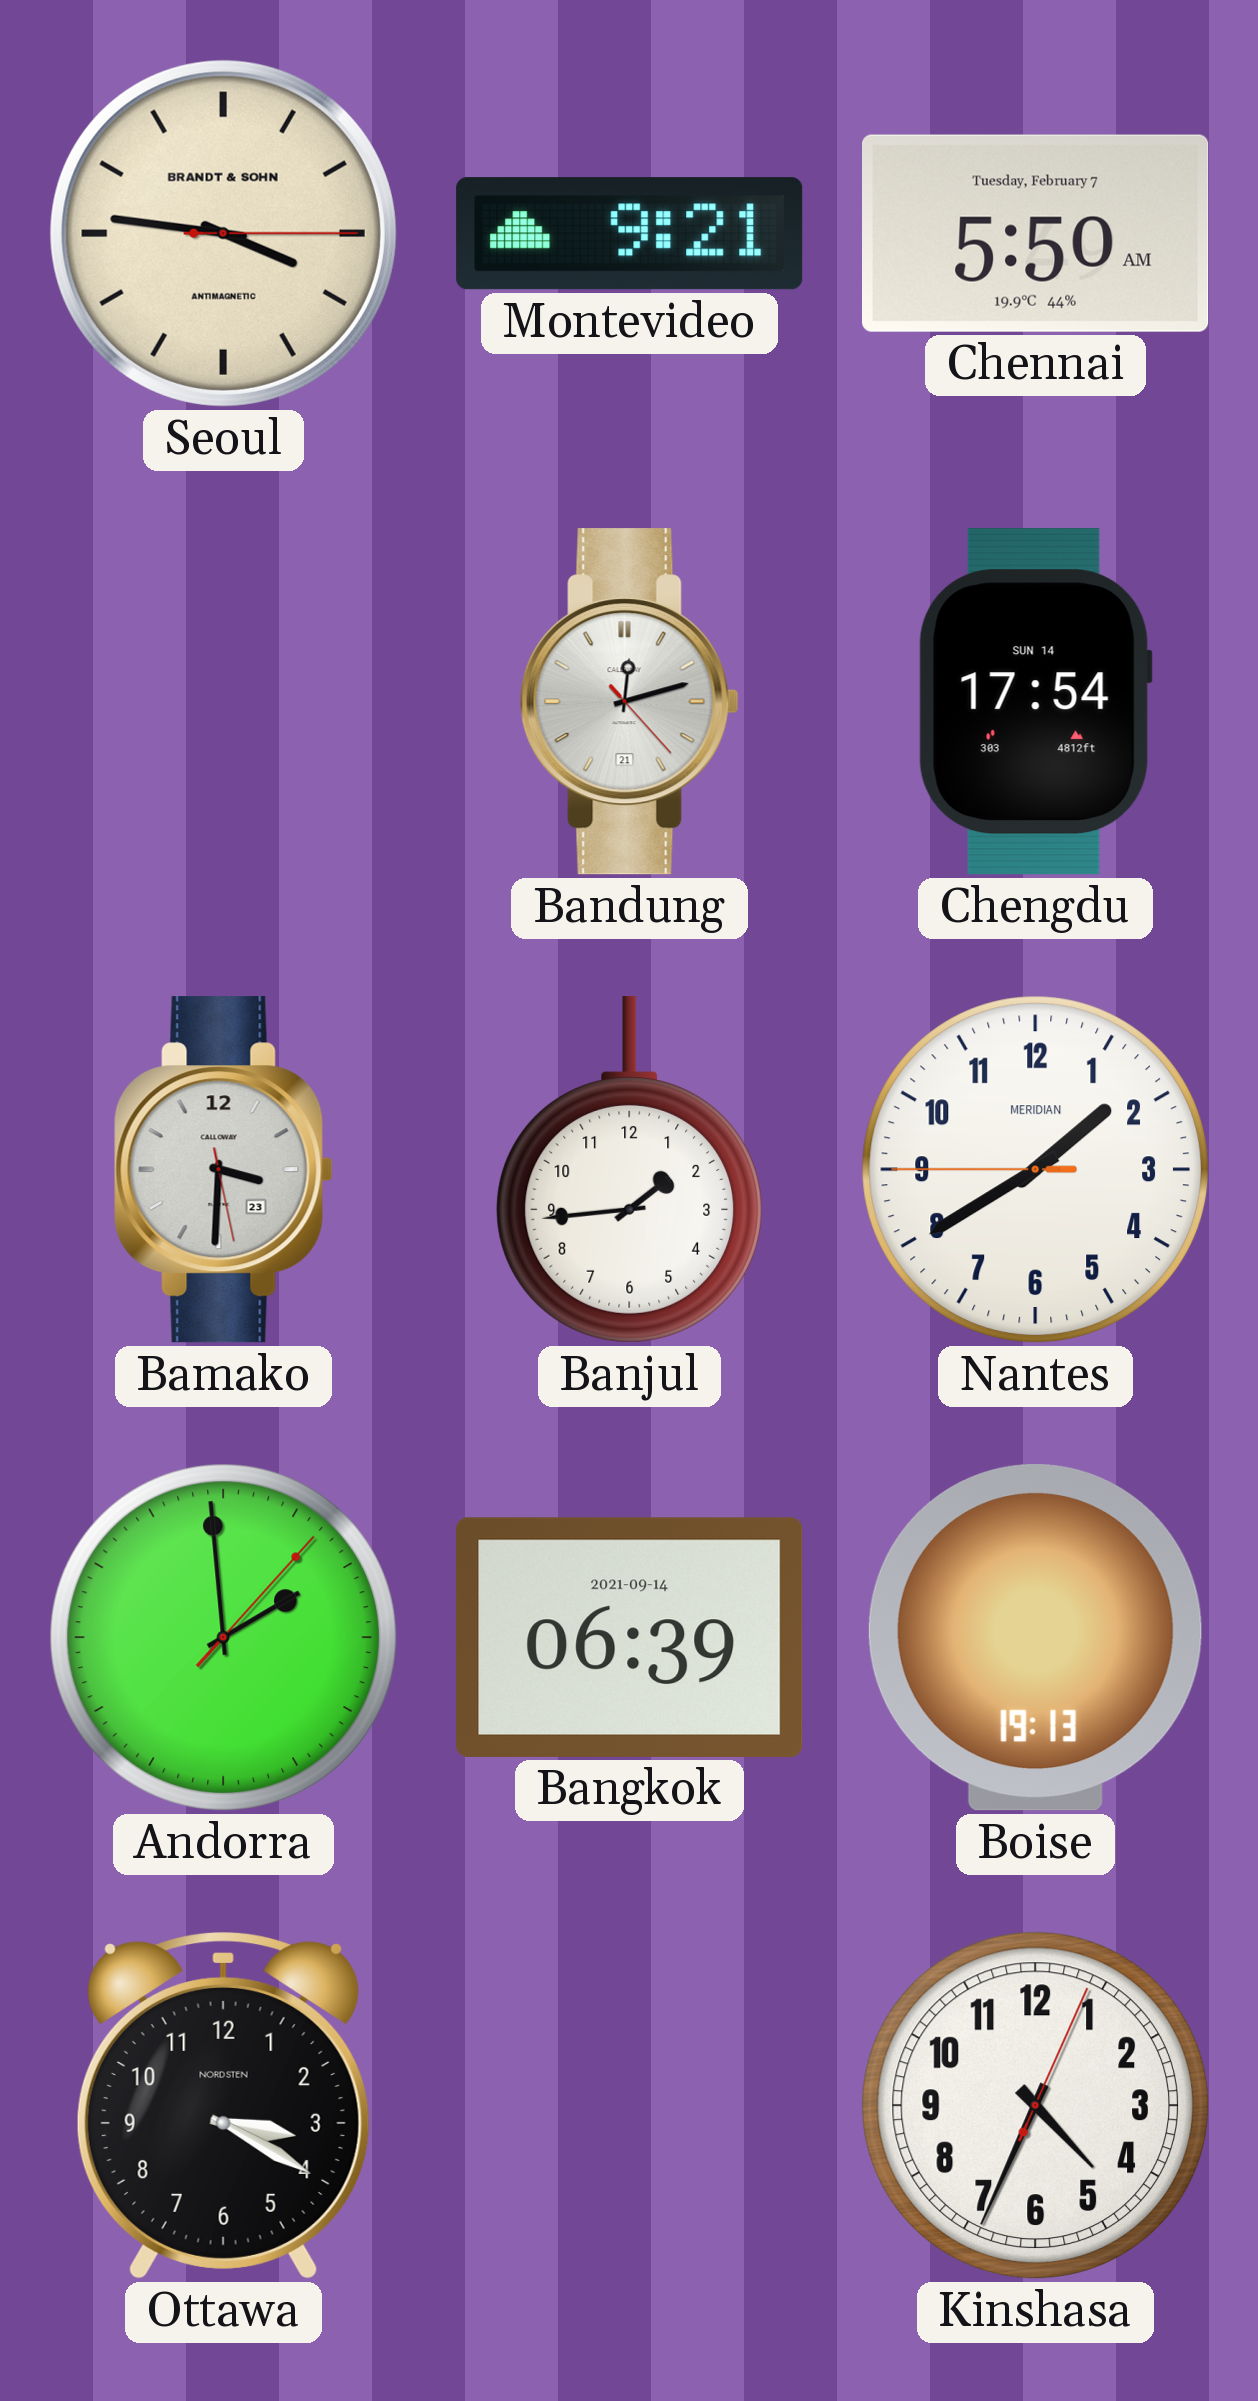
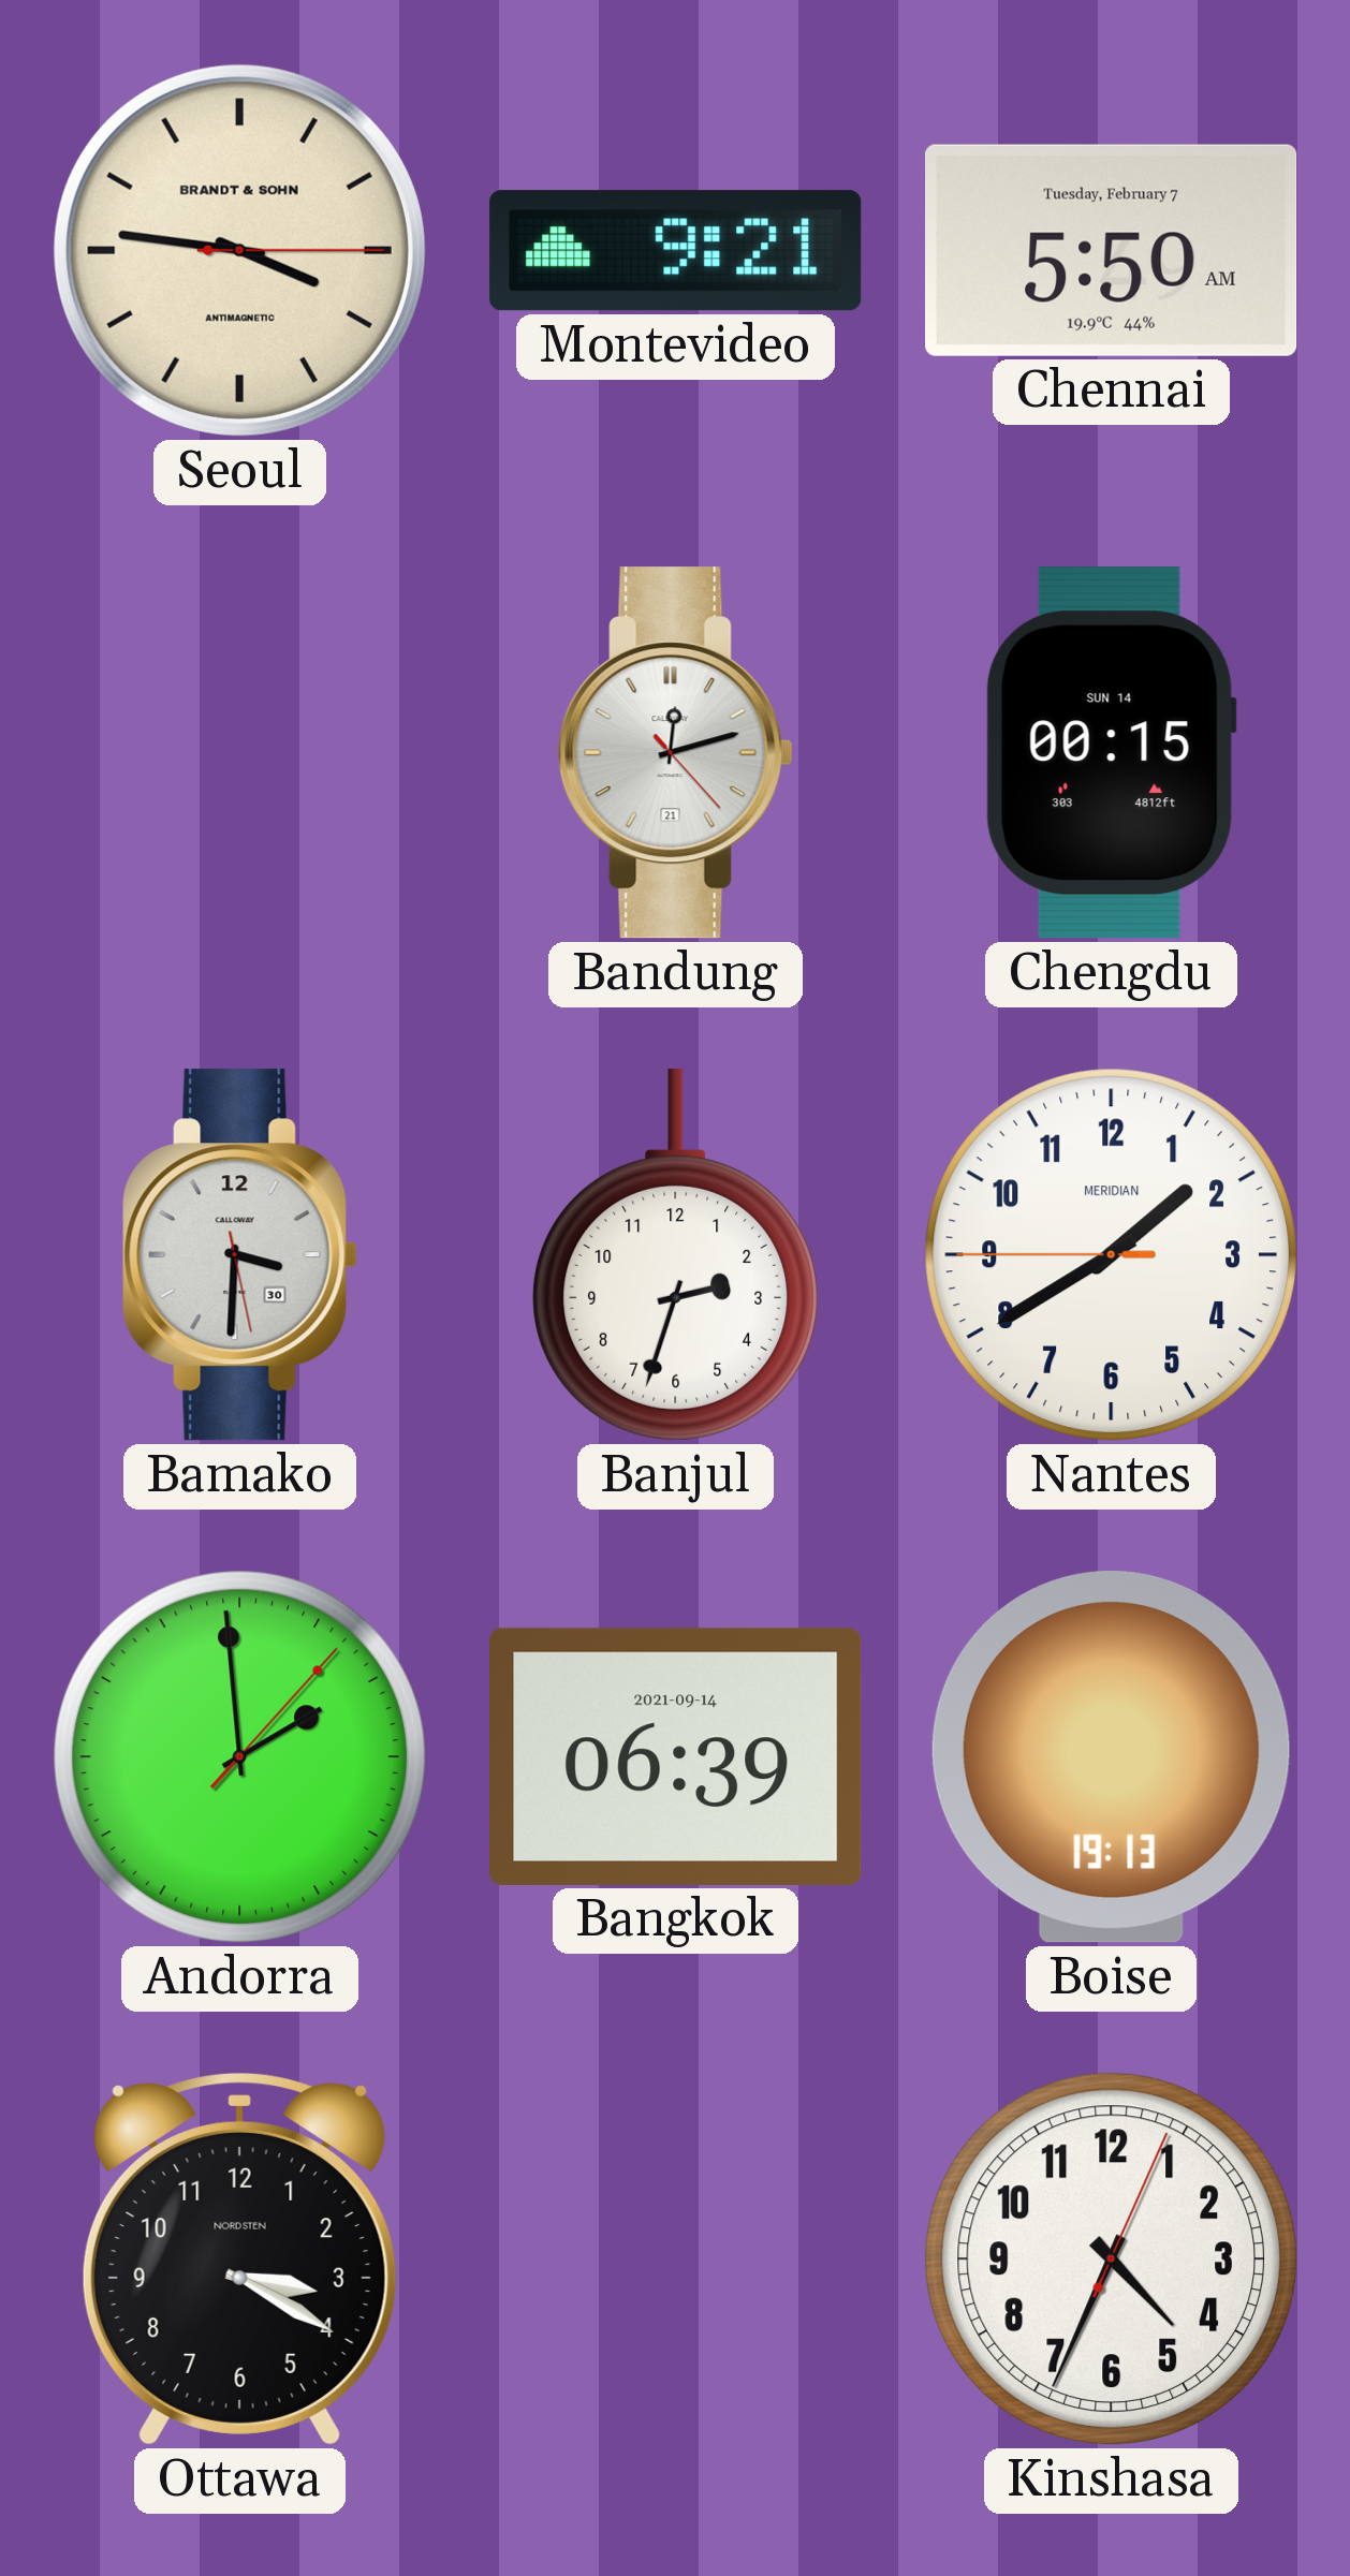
Chengdu: 17:54 -> 00:15
Bamako date: 23 -> 30
Banjul: 1:44 -> 2:33
